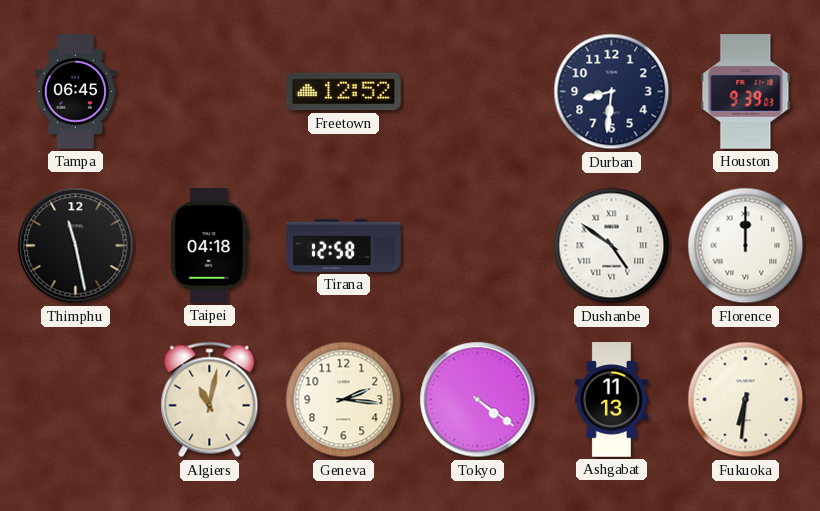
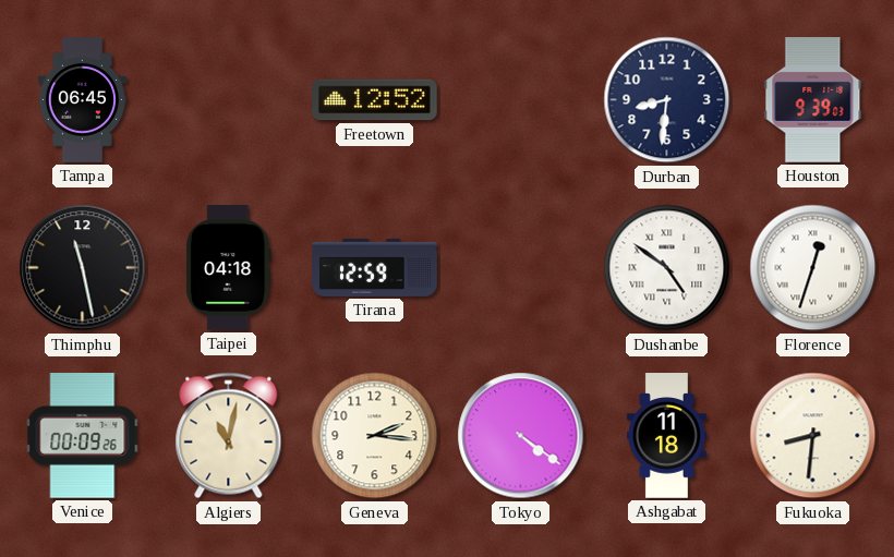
Tirana: 12:58 -> 12:59
Florence: 12:00 -> 12:33
Venice: none -> 00:09
Ashgabat: 11:13 -> 11:18
Fukuoka: 6:31 -> 8:31
